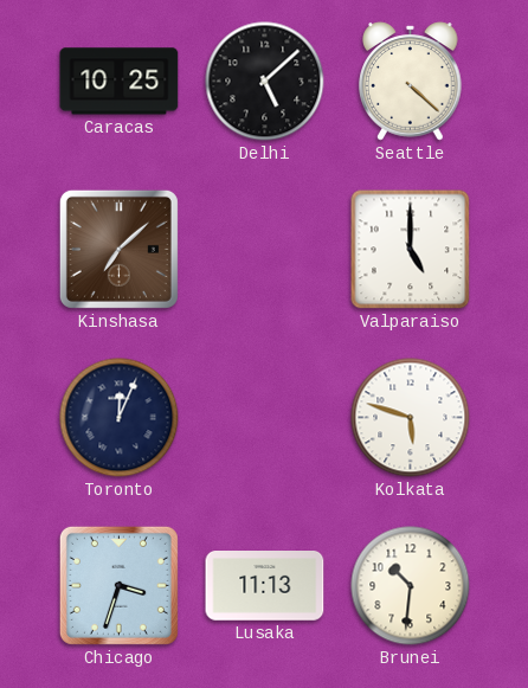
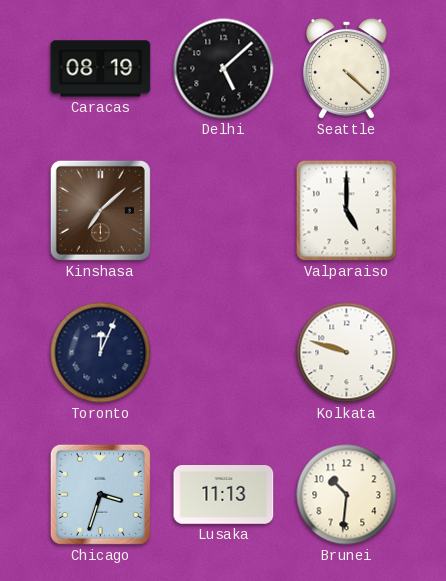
Caracas: 10:25 -> 08:19
Kolkata: 5:48 -> 9:48
